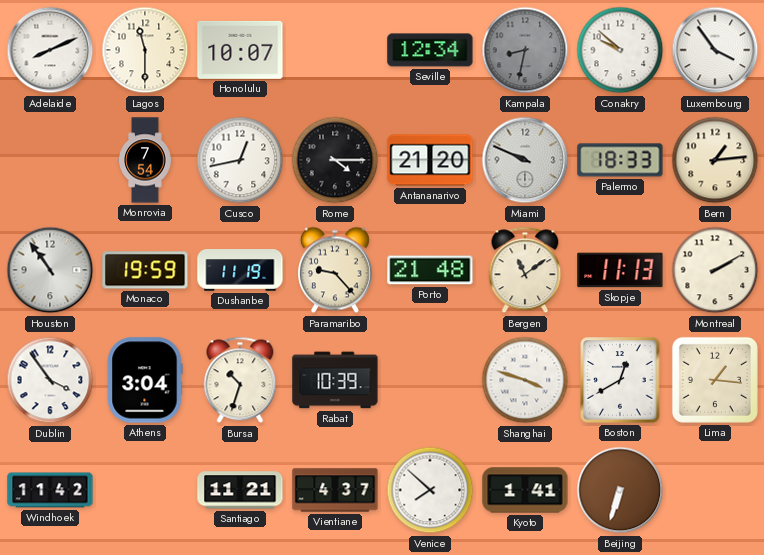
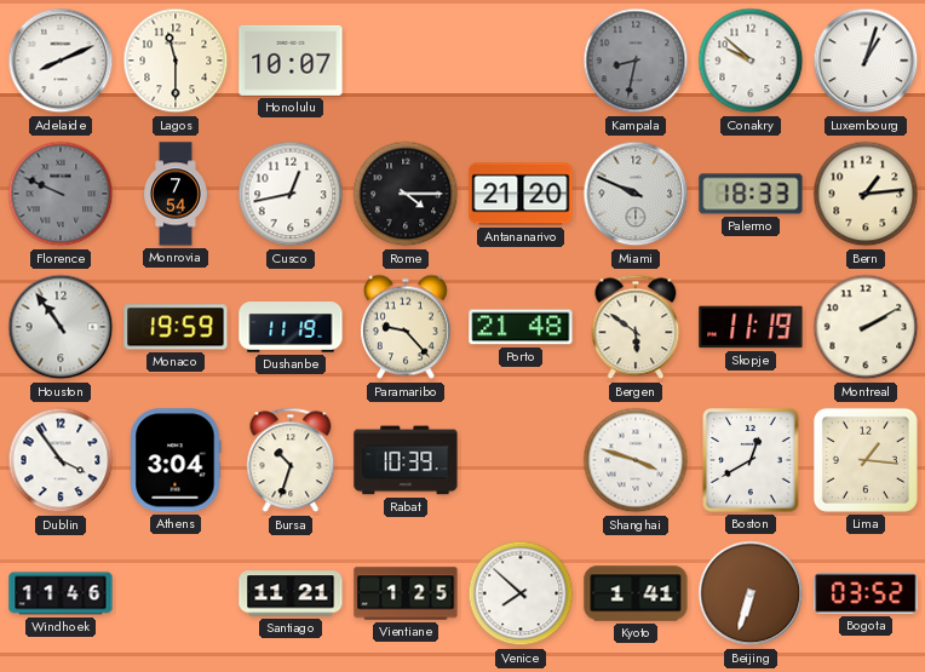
Seville: 12:34 -> none
Luxembourg: 3:54 -> 1:03
Florence: none -> 9:49
Bergen: 11:09 -> 5:51
Skopje: 11:13 -> 11:19
Windhoek: 11:42 -> 11:46
Vientiane: 4:37 -> 1:25
Bogota: none -> 03:52
